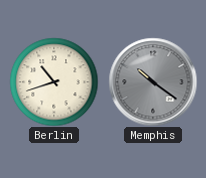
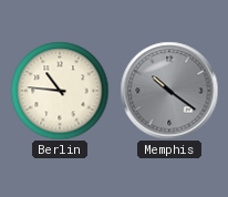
Berlin: 10:42 -> 10:46
